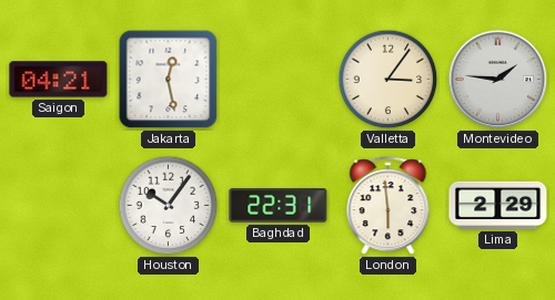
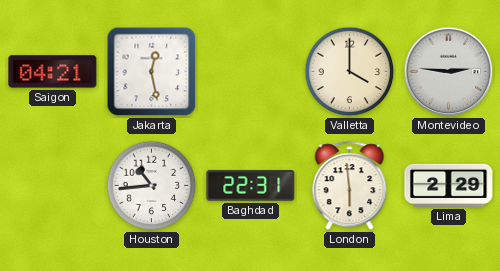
Valletta: 3:06 -> 4:00
Montevideo: 1:46 -> 2:46
Houston: 10:06 -> 10:44
